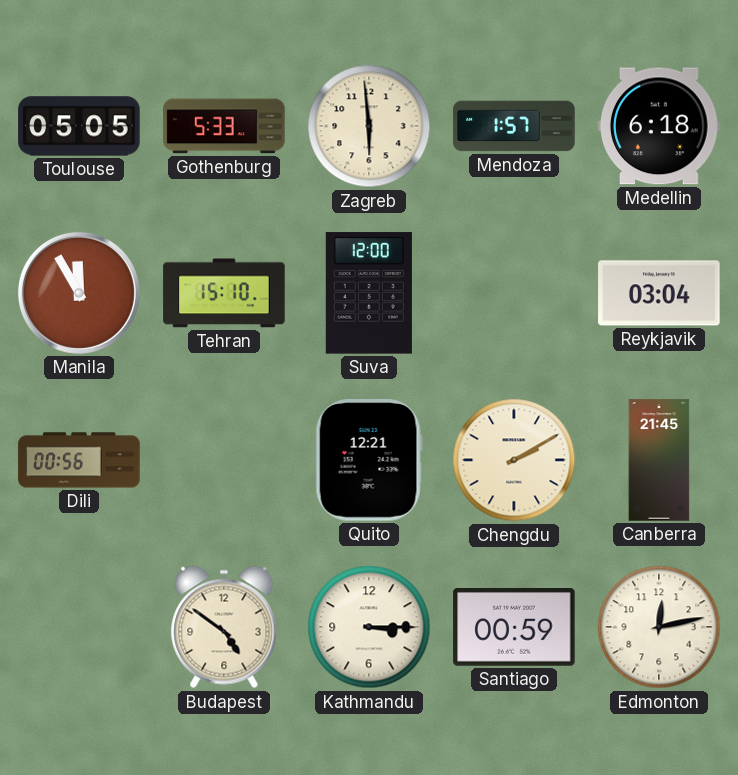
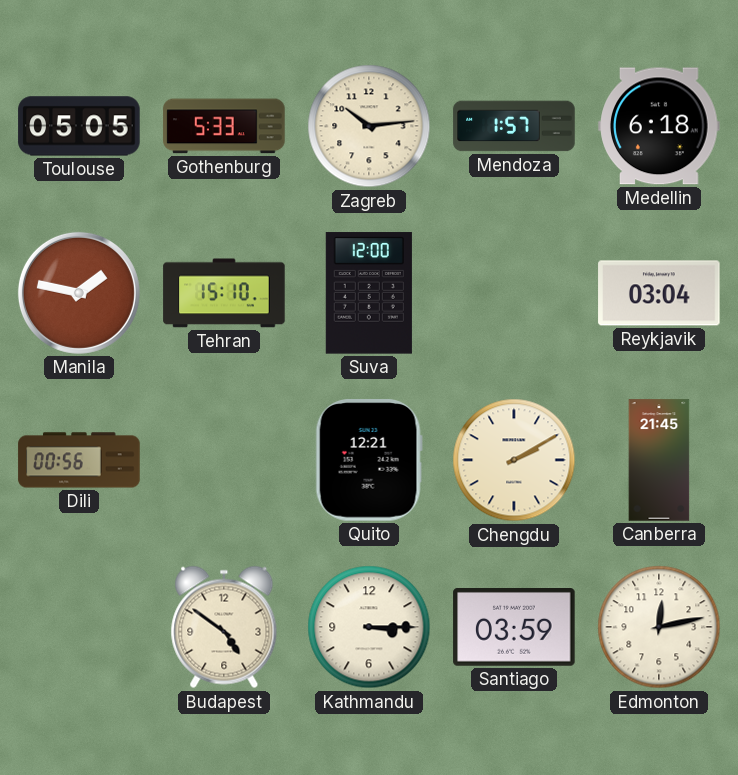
Zagreb: 5:59 -> 10:14
Manila: 11:55 -> 1:47
Santiago: 00:59 -> 03:59
